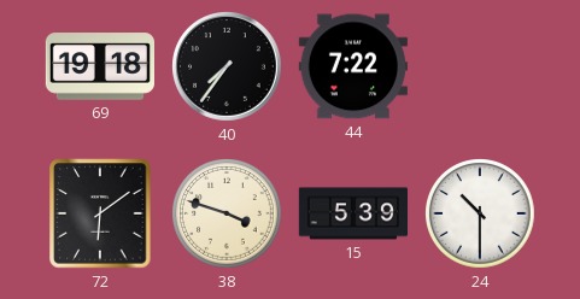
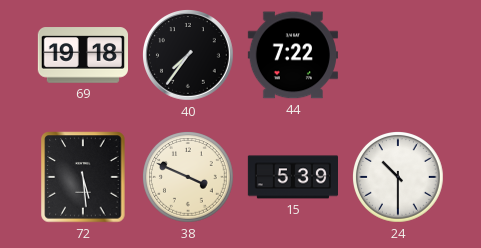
72: 6:09 -> 5:29
38: 3:48 -> 3:49
